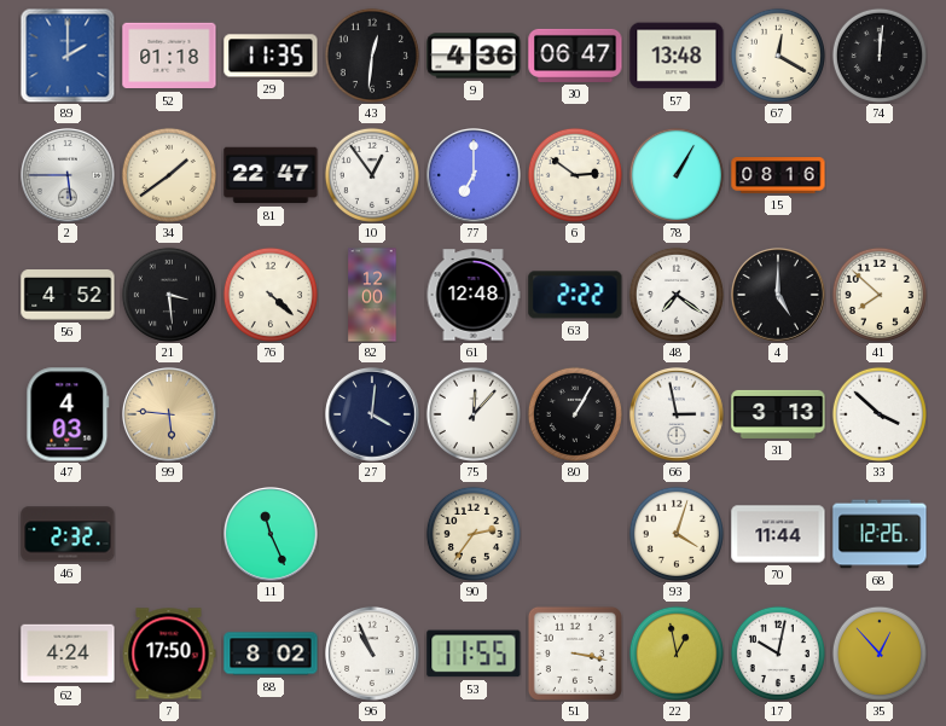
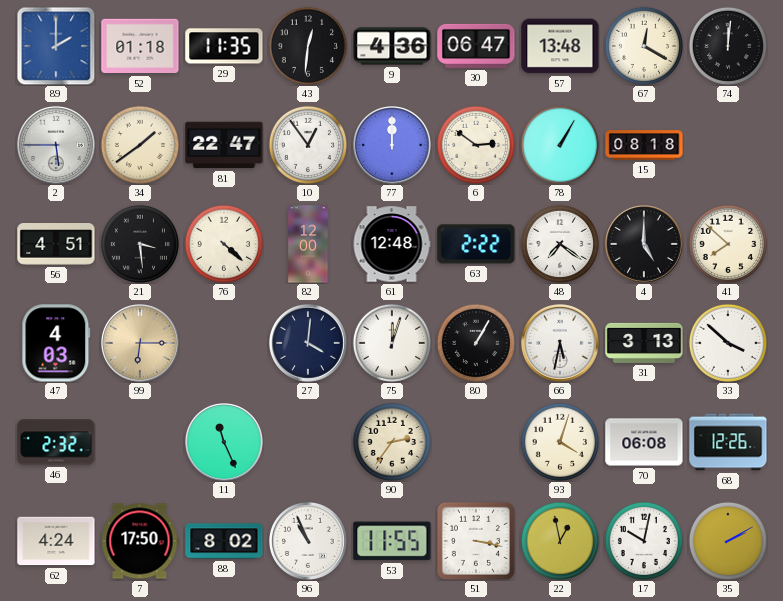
77: 7:00 -> 12:00
15: 08:16 -> 08:18
56: 4:52 -> 4:51
99: 5:46 -> 6:15
75: 12:07 -> 12:03
66: 2:58 -> 5:32
70: 11:44 -> 06:08
35: 12:53 -> 2:10
